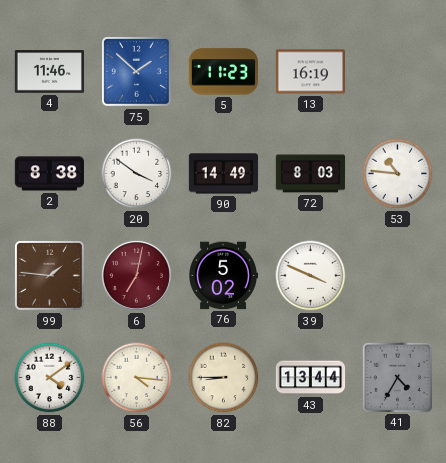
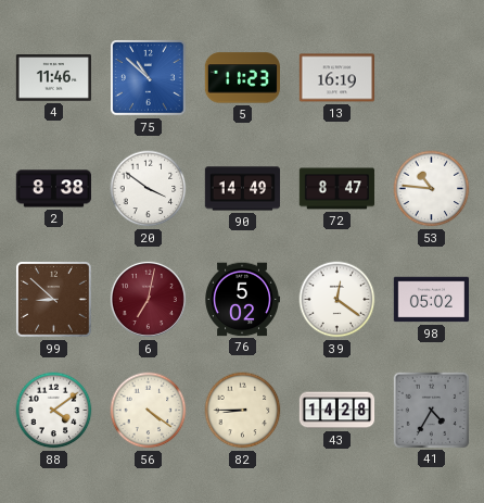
75: 1:52 -> 10:52
72: 8:03 -> 8:47
99: 1:46 -> 8:52
39: 3:49 -> 12:21
98: none -> 05:02
56: 4:16 -> 4:21
43: 13:44 -> 14:28
